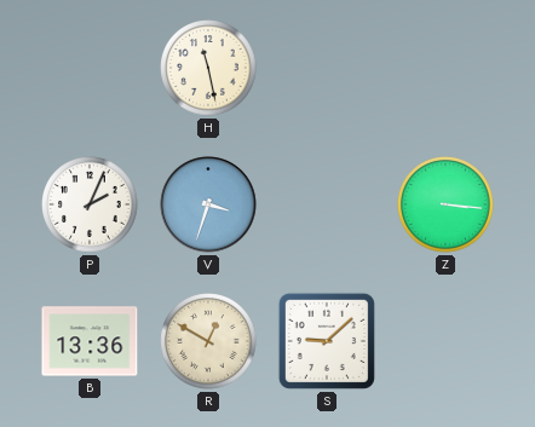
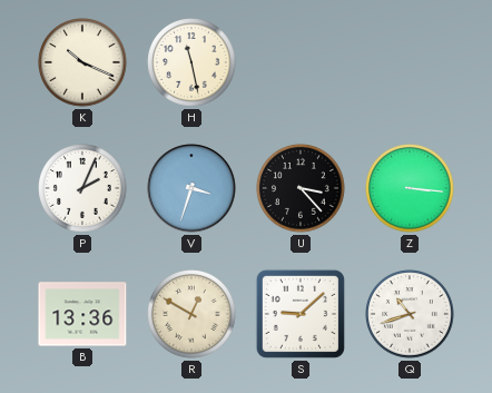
K: none -> 10:19
U: none -> 3:23
Q: none -> 10:42
